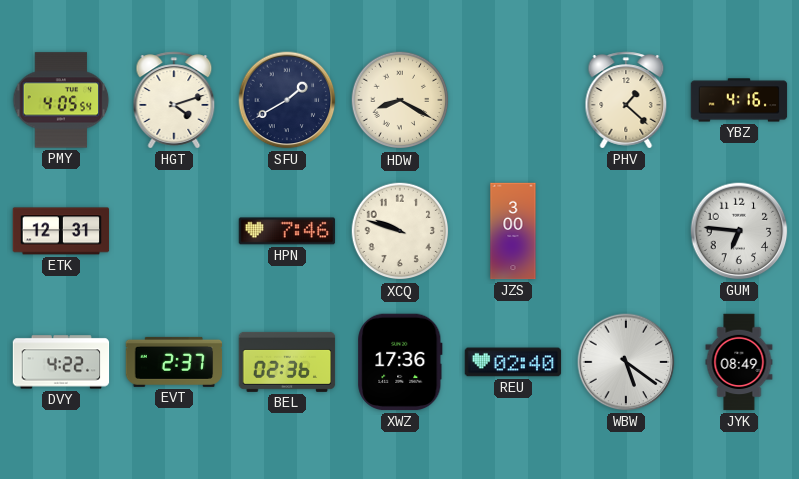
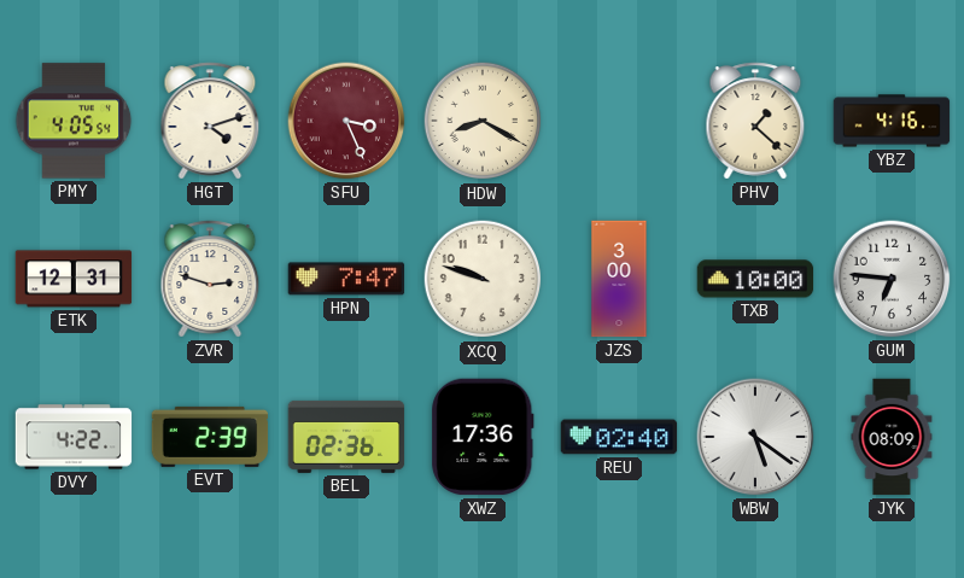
SFU: 1:40 -> 3:26
SFU dial: navy -> burgundy
ZVR: none -> 2:48
HPN: 7:46 -> 7:47
TXB: none -> 10:00
EVT: 2:37 -> 2:39
JYK: 08:49 -> 08:09
